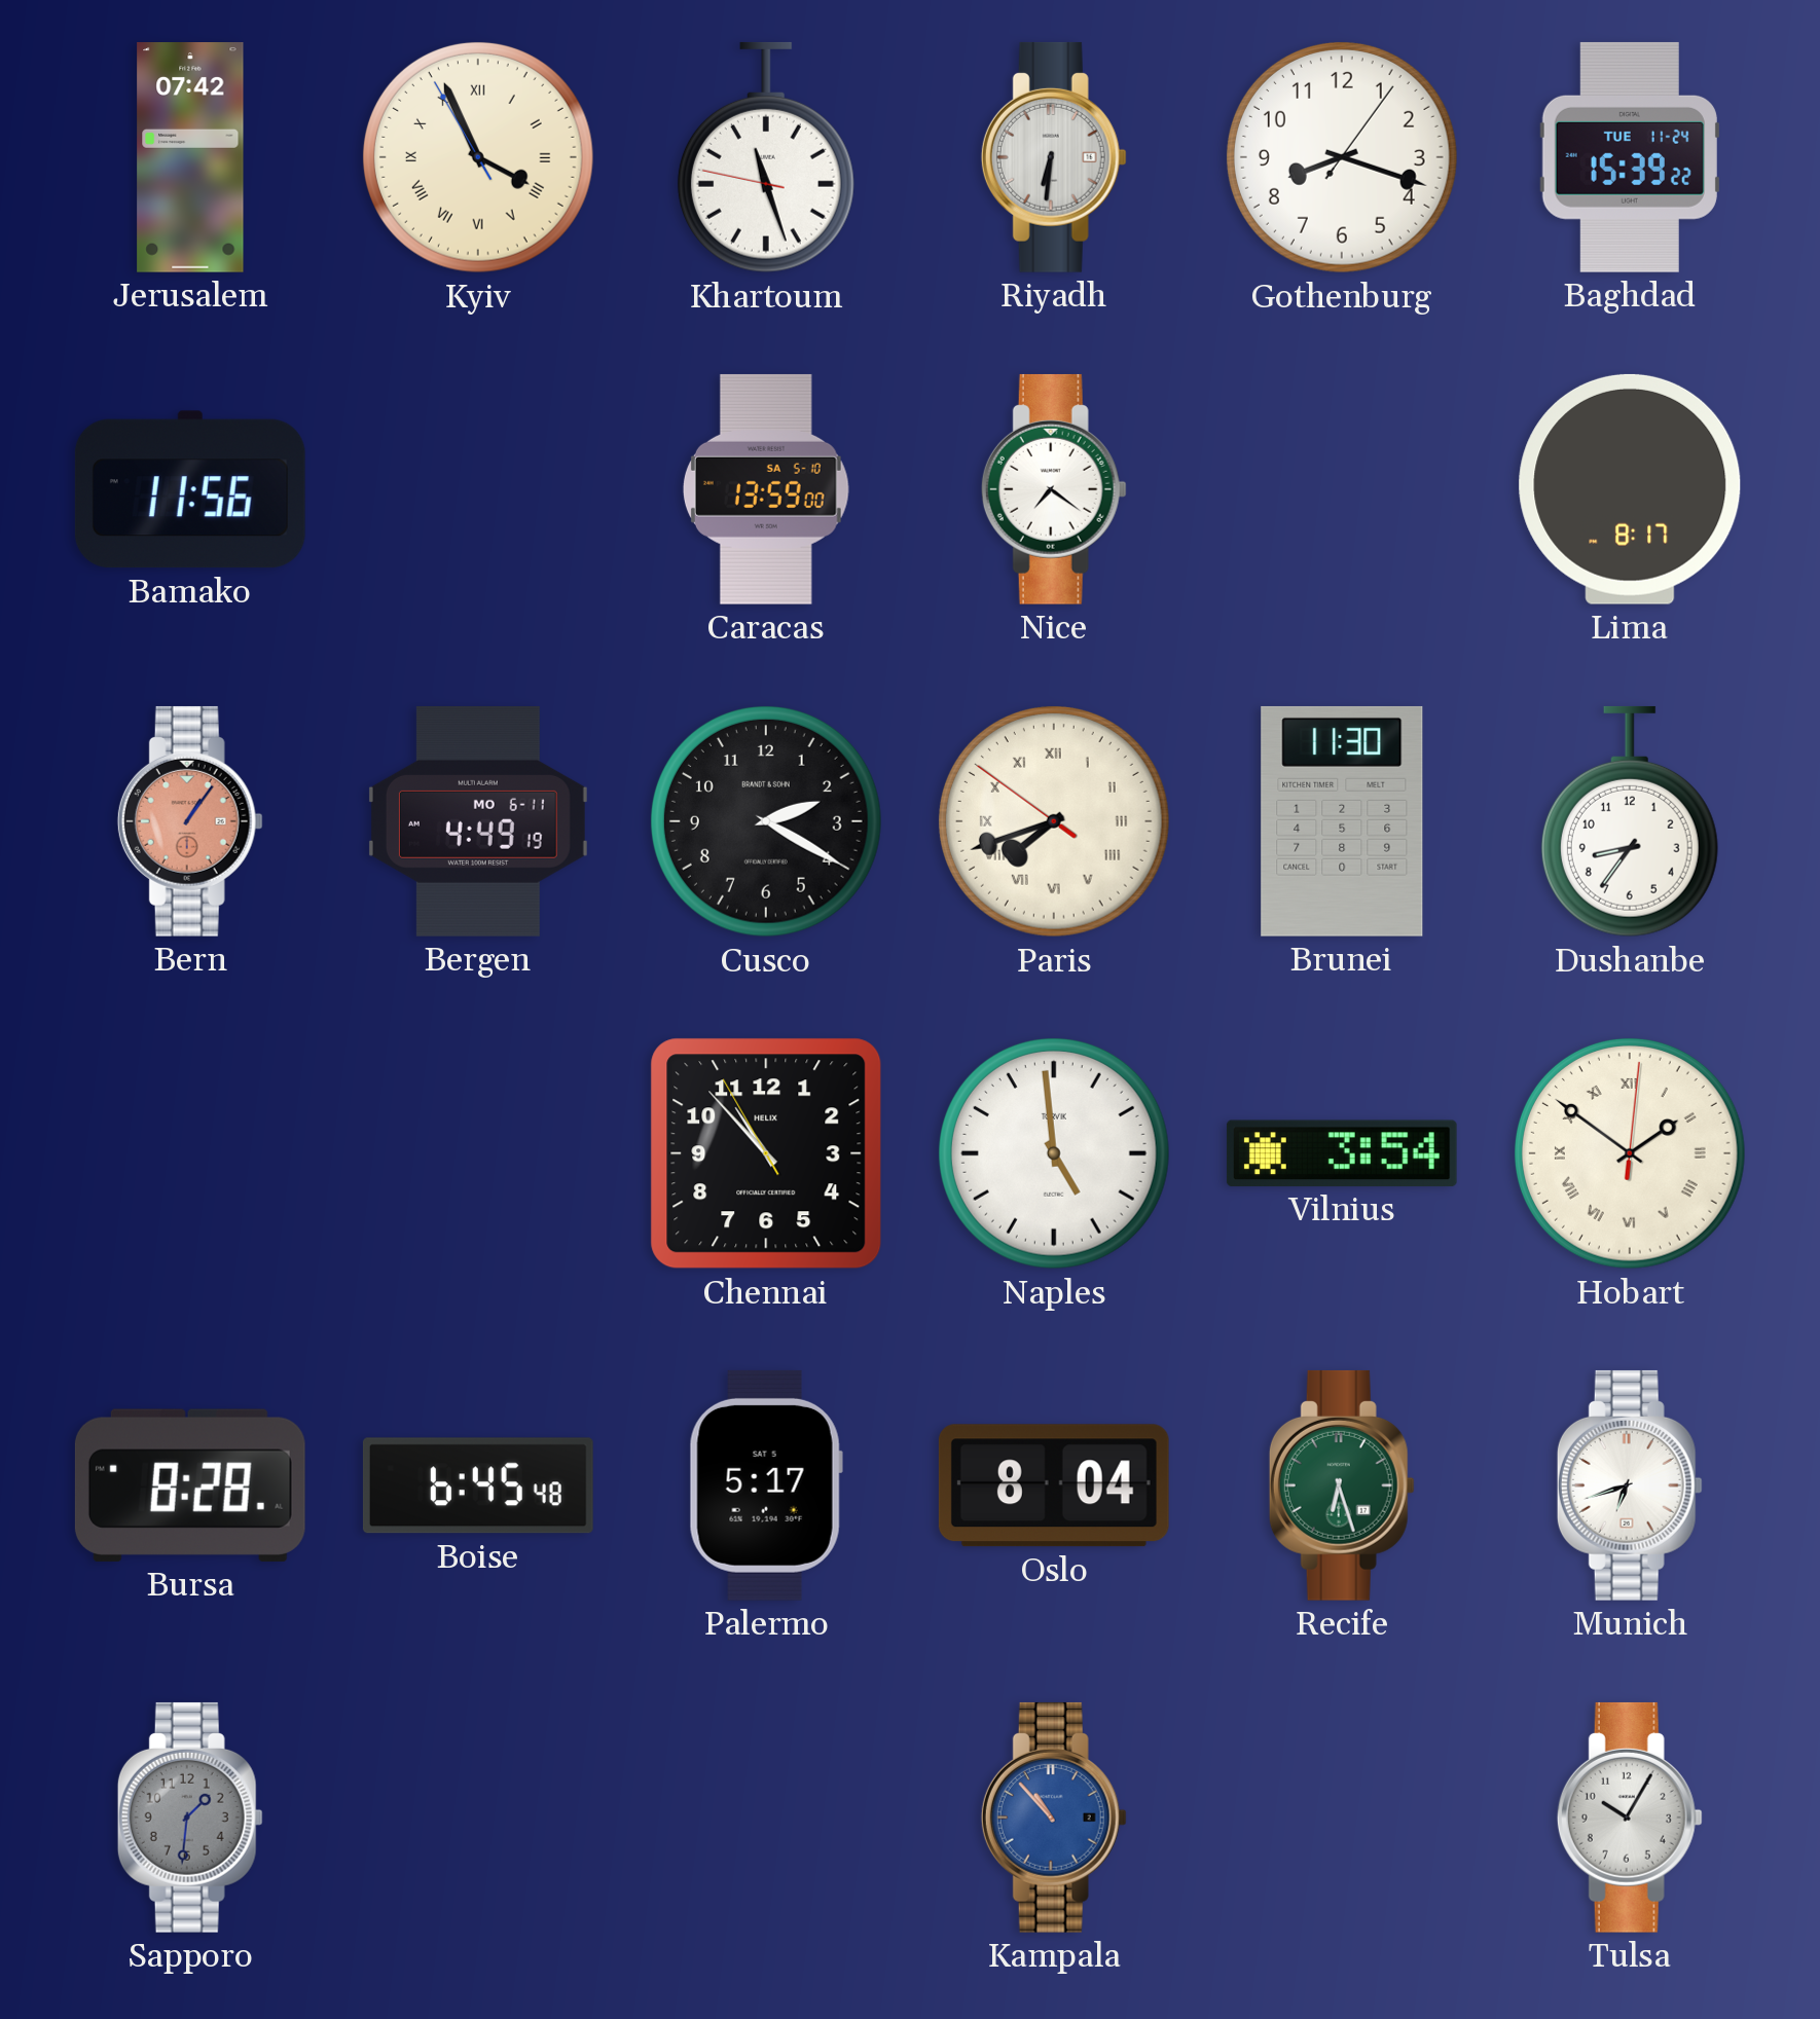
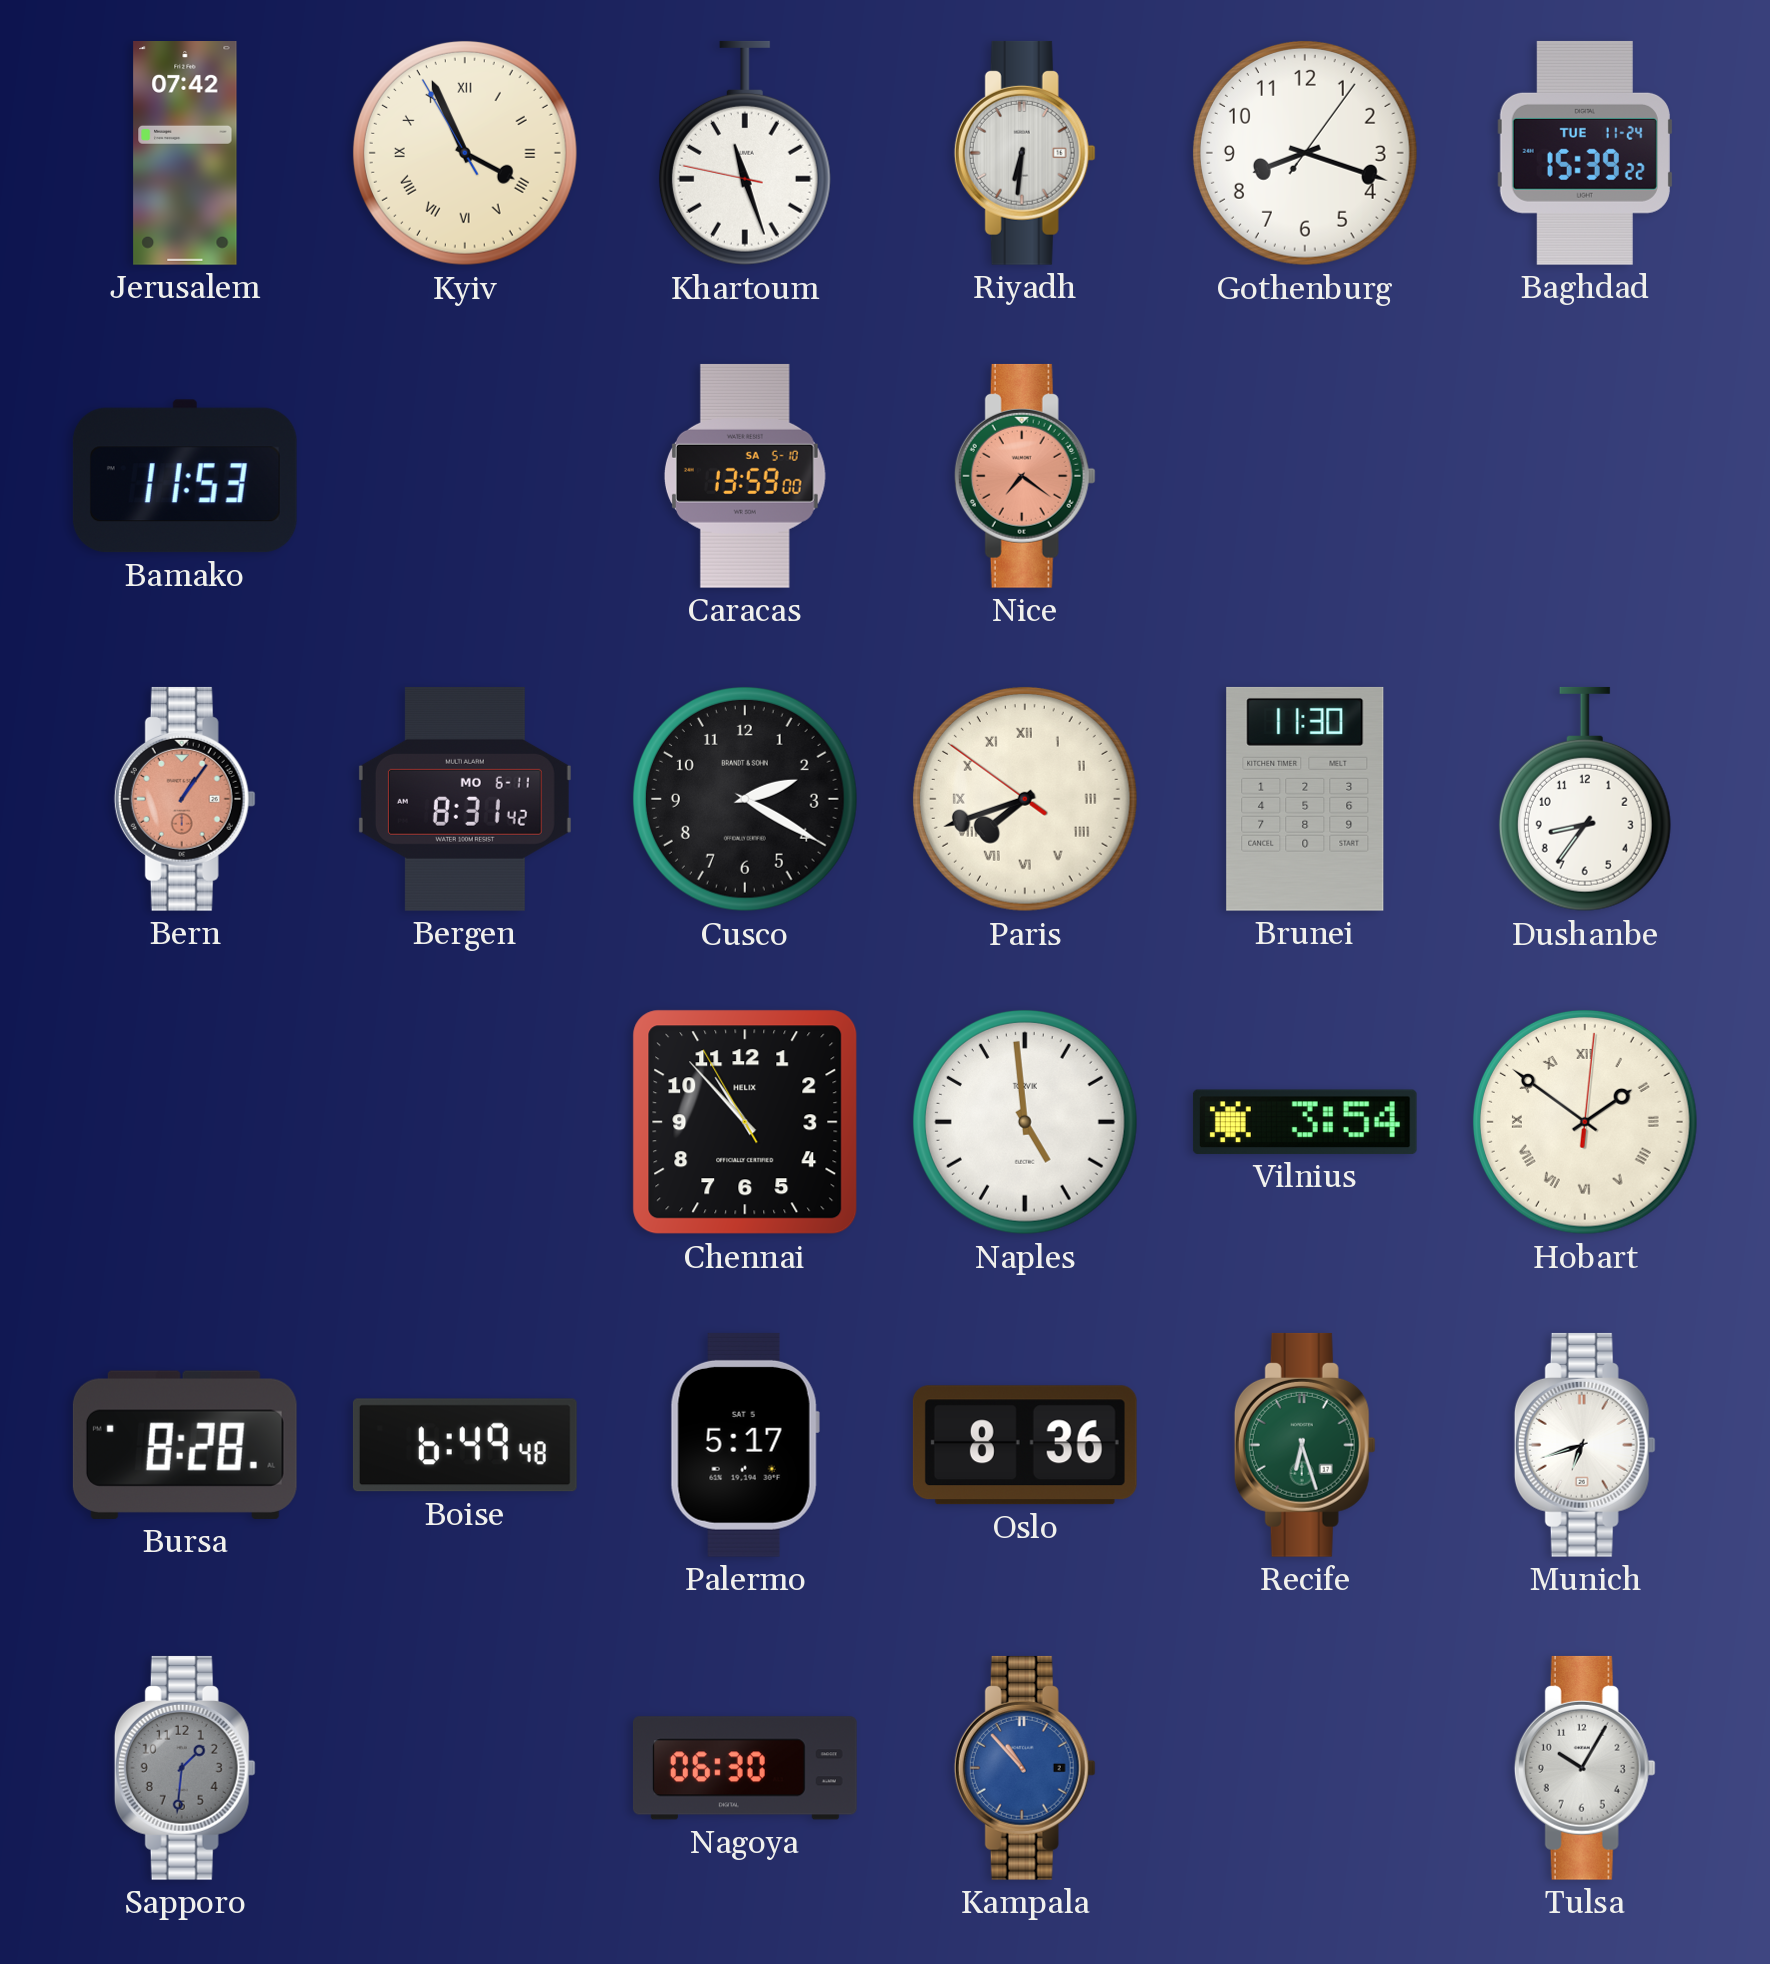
Bamako: 11:56 -> 11:53
Nice dial: white -> salmon
Lima: 8:17 -> none
Bergen: 4:49 -> 8:31
Boise: 6:45 -> 6:49
Oslo: 8:04 -> 8:36
Nagoya: none -> 06:30
